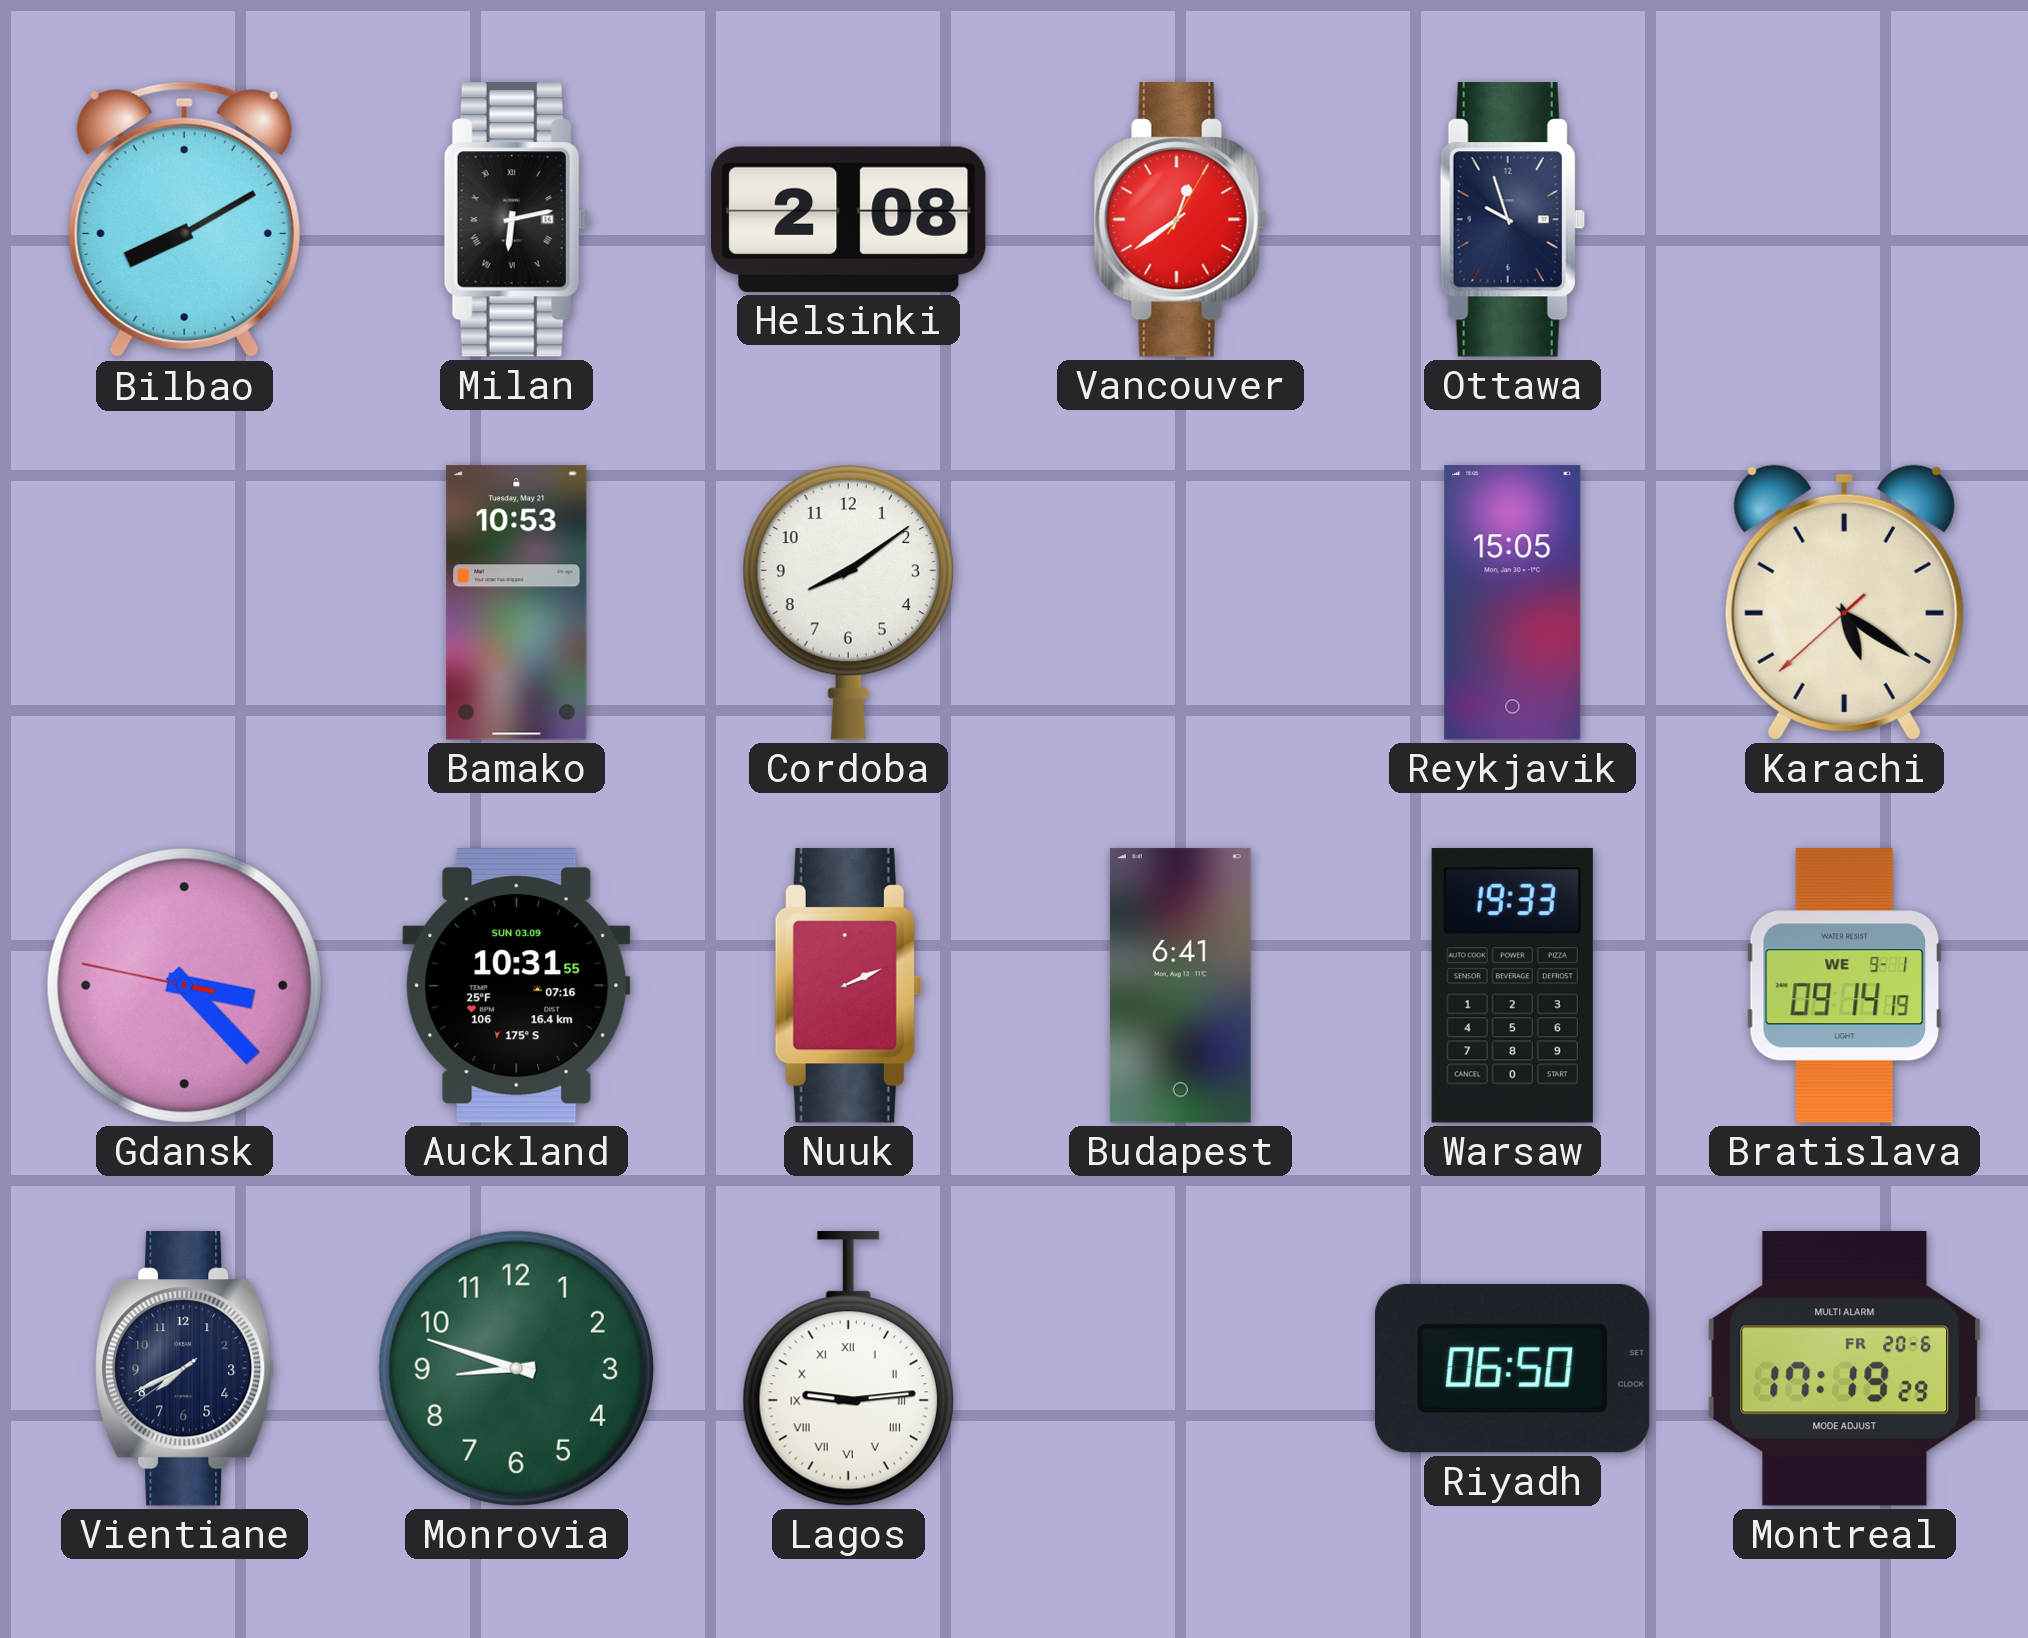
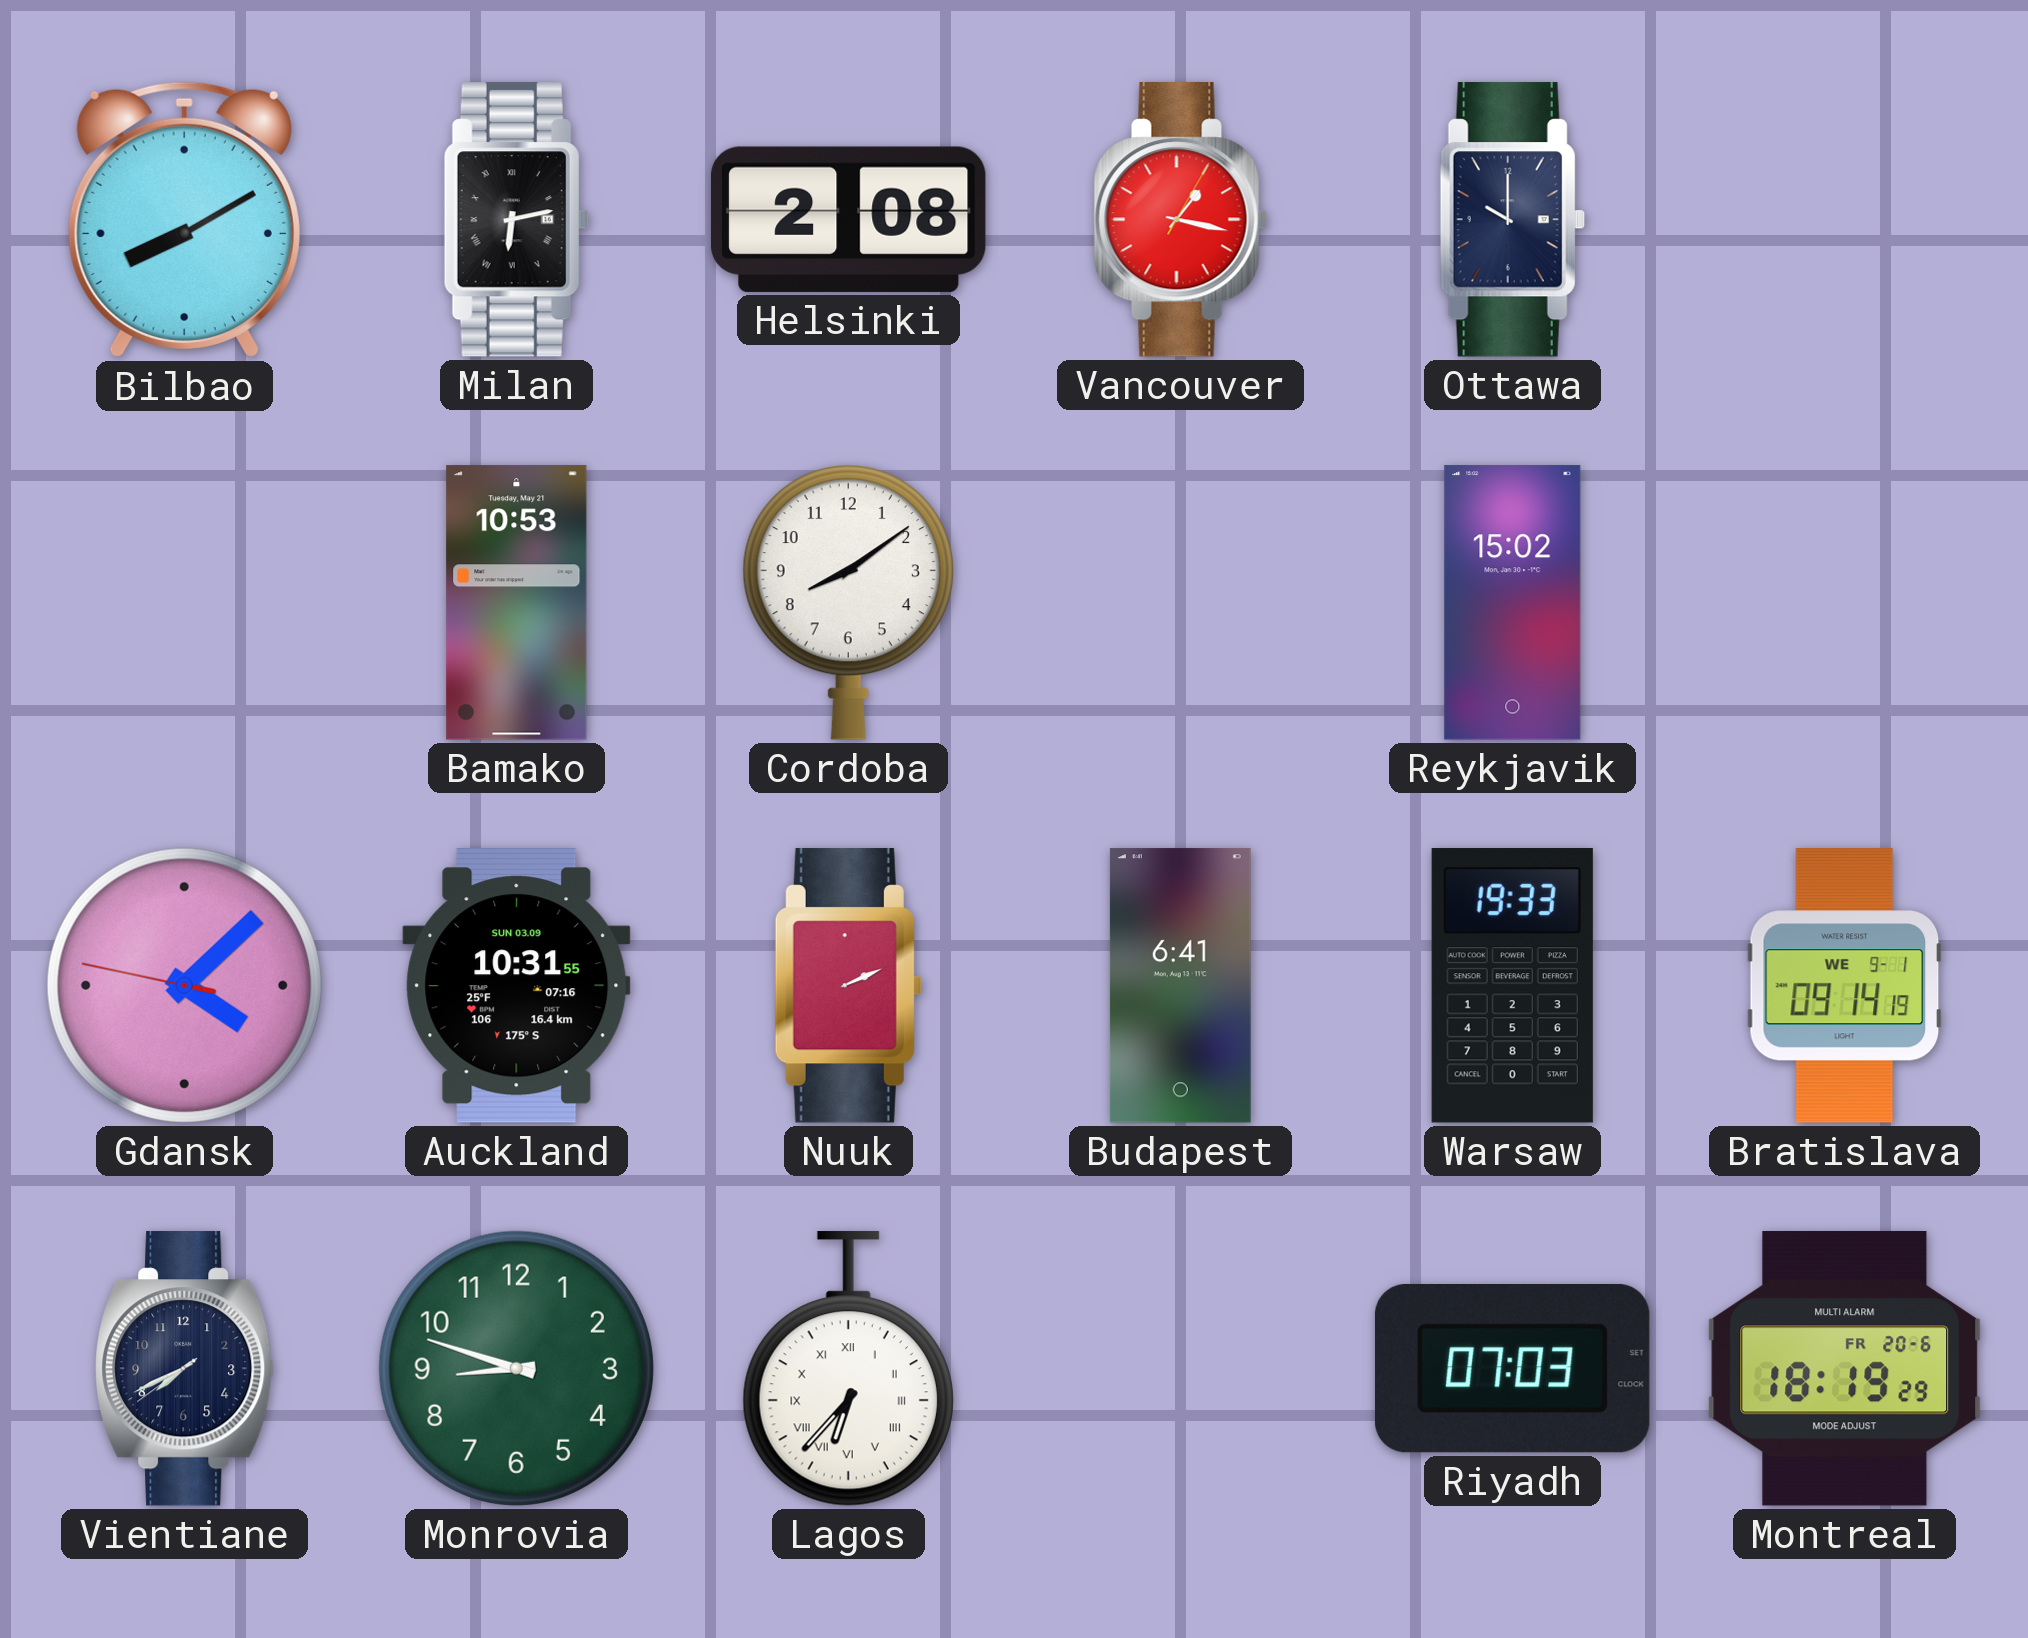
Vancouver: 12:39 -> 1:17
Ottawa: 9:57 -> 10:00
Reykjavik: 15:05 -> 15:02
Karachi: 5:20 -> none
Gdansk: 3:22 -> 4:07
Lagos: 9:14 -> 6:37
Riyadh: 06:50 -> 07:03
Montreal: 17:19 -> 18:19
